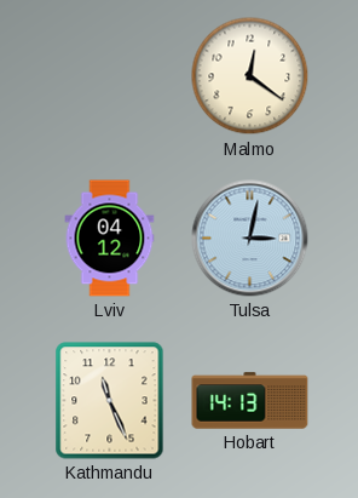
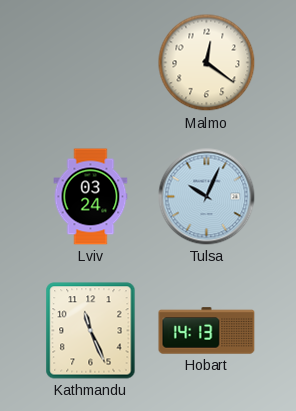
Lviv: 04:12 -> 03:24
Tulsa: 3:02 -> 10:04
